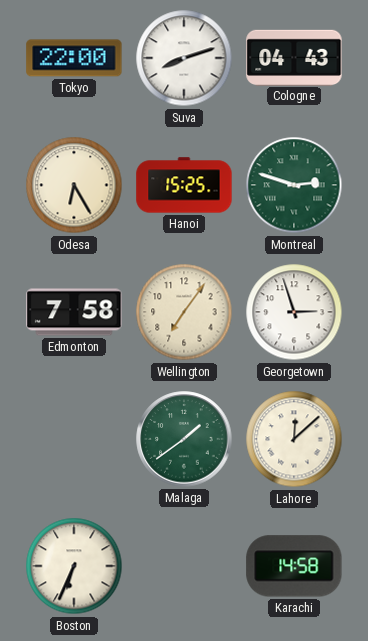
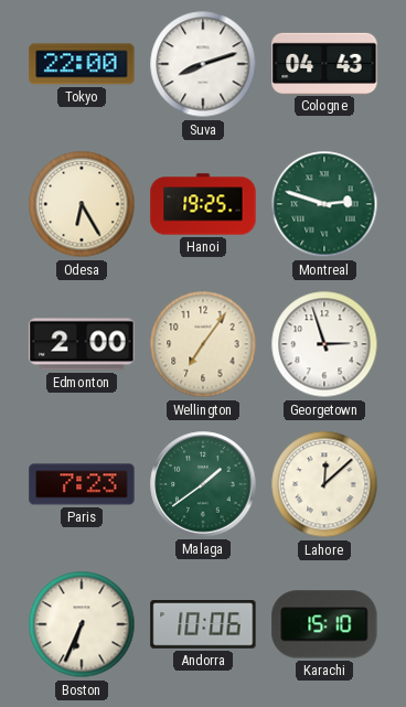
Hanoi: 15:25 -> 19:25
Edmonton: 7:58 -> 2:00
Paris: none -> 7:23
Andorra: none -> 10:06
Karachi: 14:58 -> 15:10
